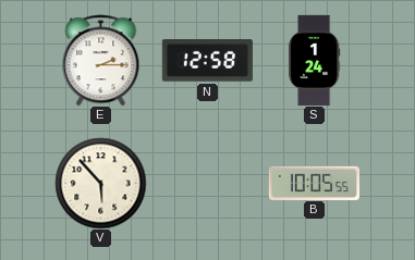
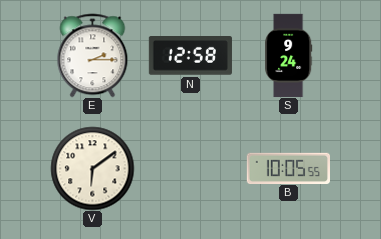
S: 1:24 -> 9:24
V: 5:53 -> 6:09
